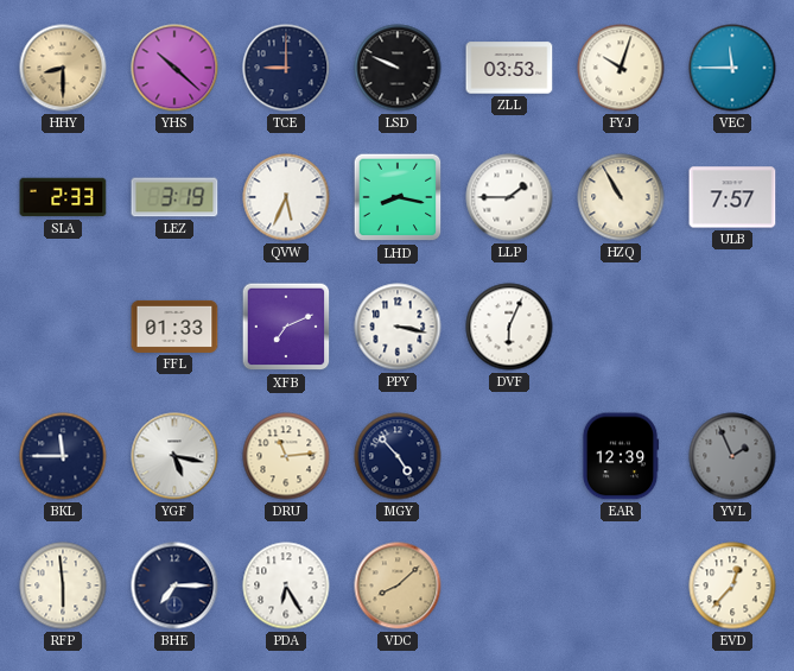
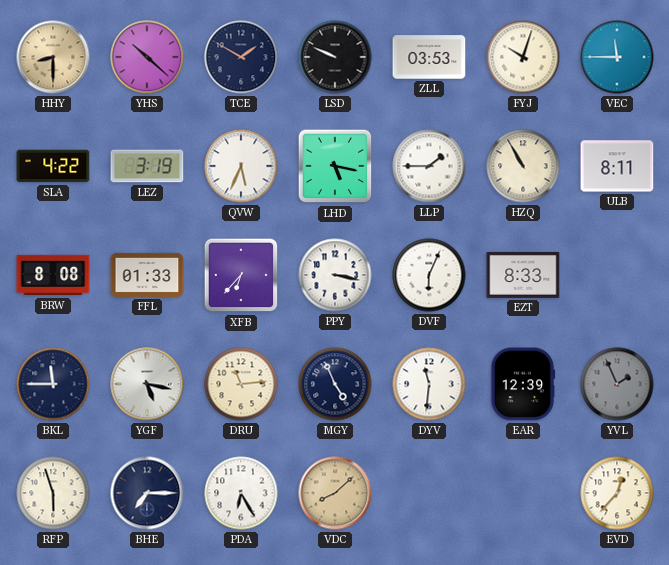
TCE: 9:00 -> 1:50
SLA: 2:33 -> 4:22
LHD: 8:17 -> 5:17
ULB: 7:57 -> 8:11
BRW: none -> 8:08
XFB: 7:11 -> 6:37
EZT: none -> 8:33
MGY: 4:53 -> 4:56
DYV: none -> 11:31
RFP: 5:59 -> 5:57
